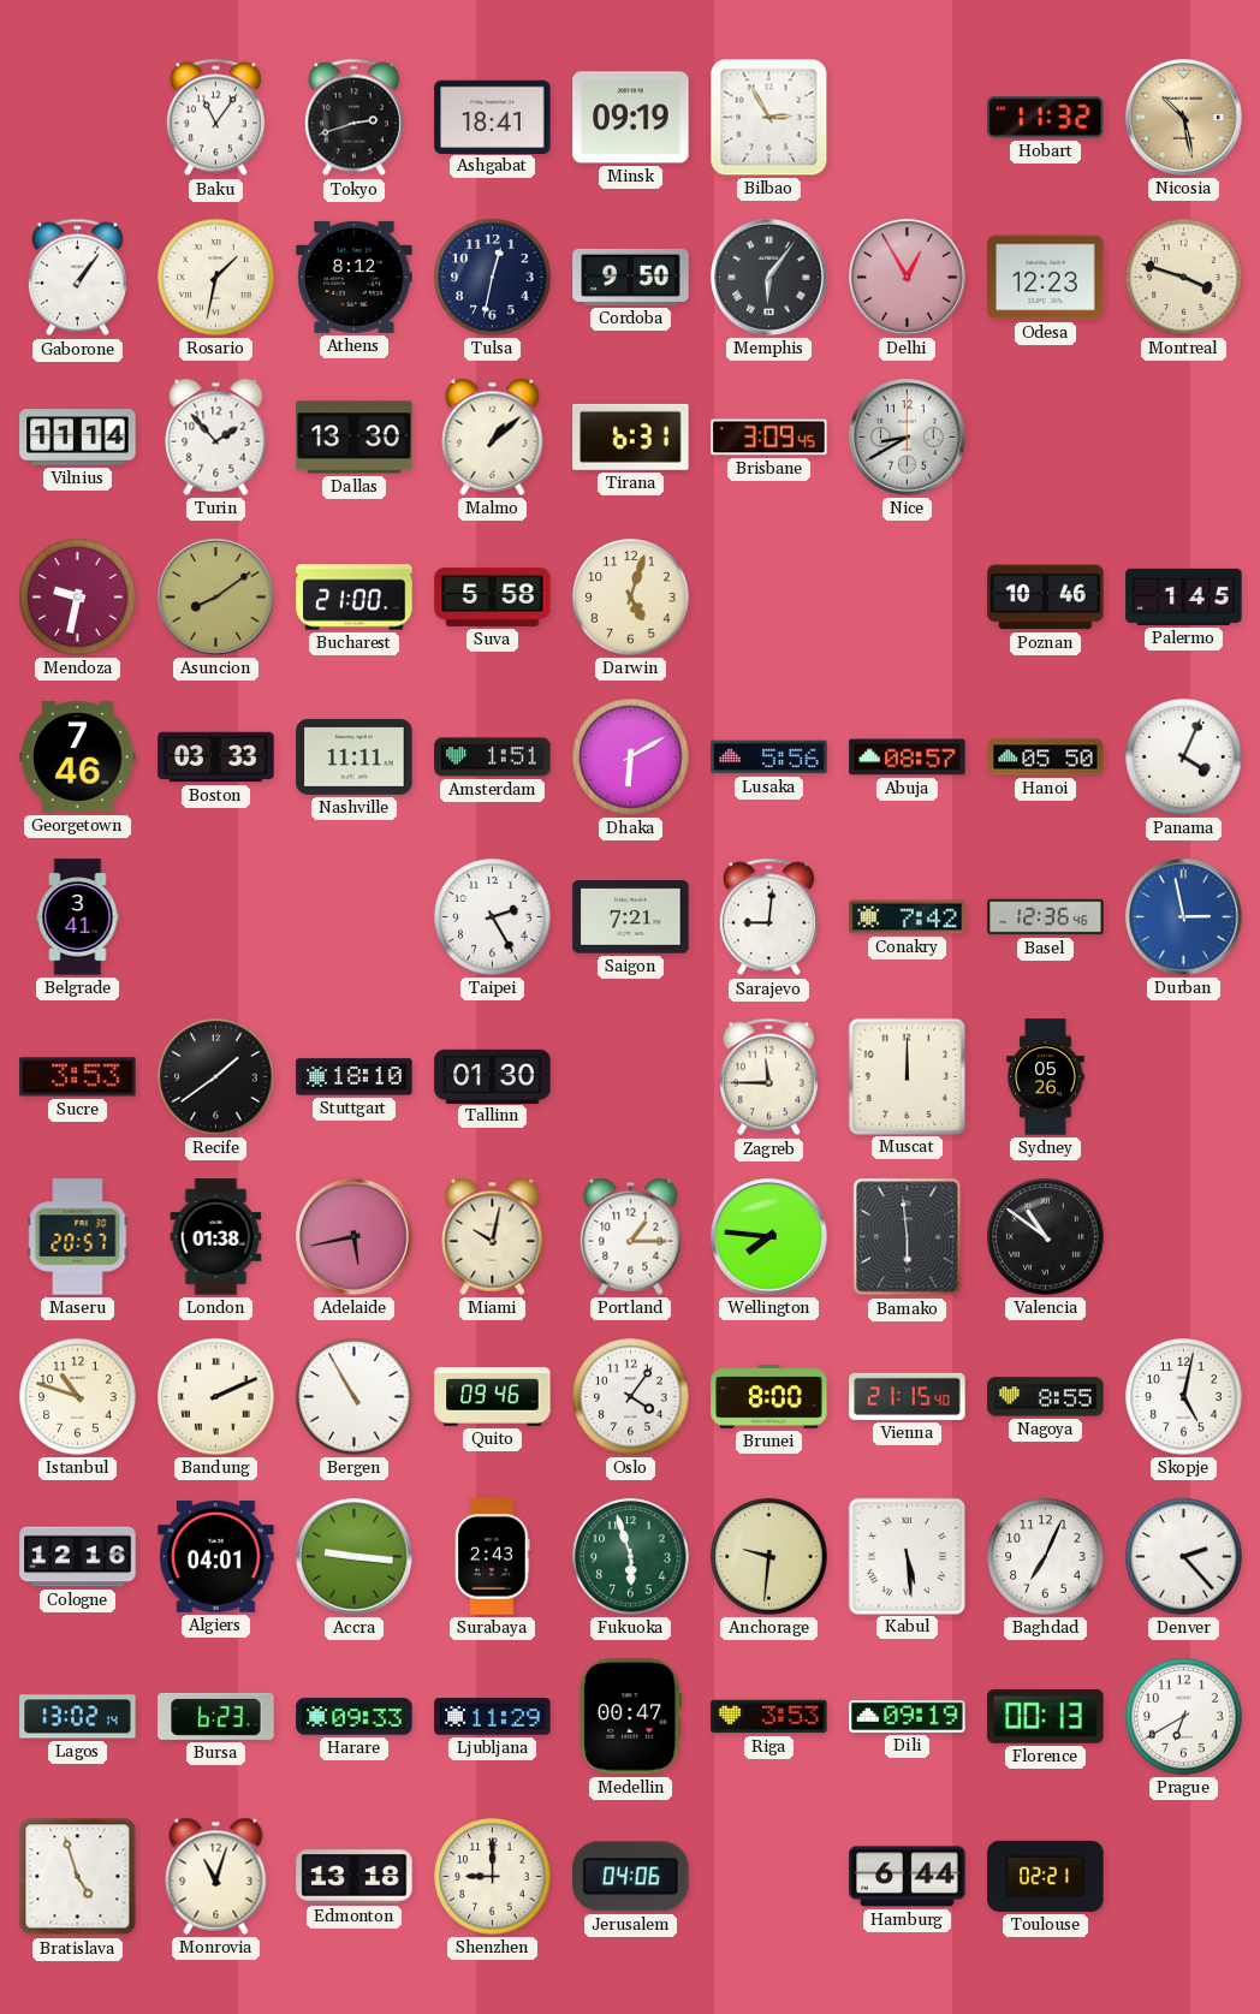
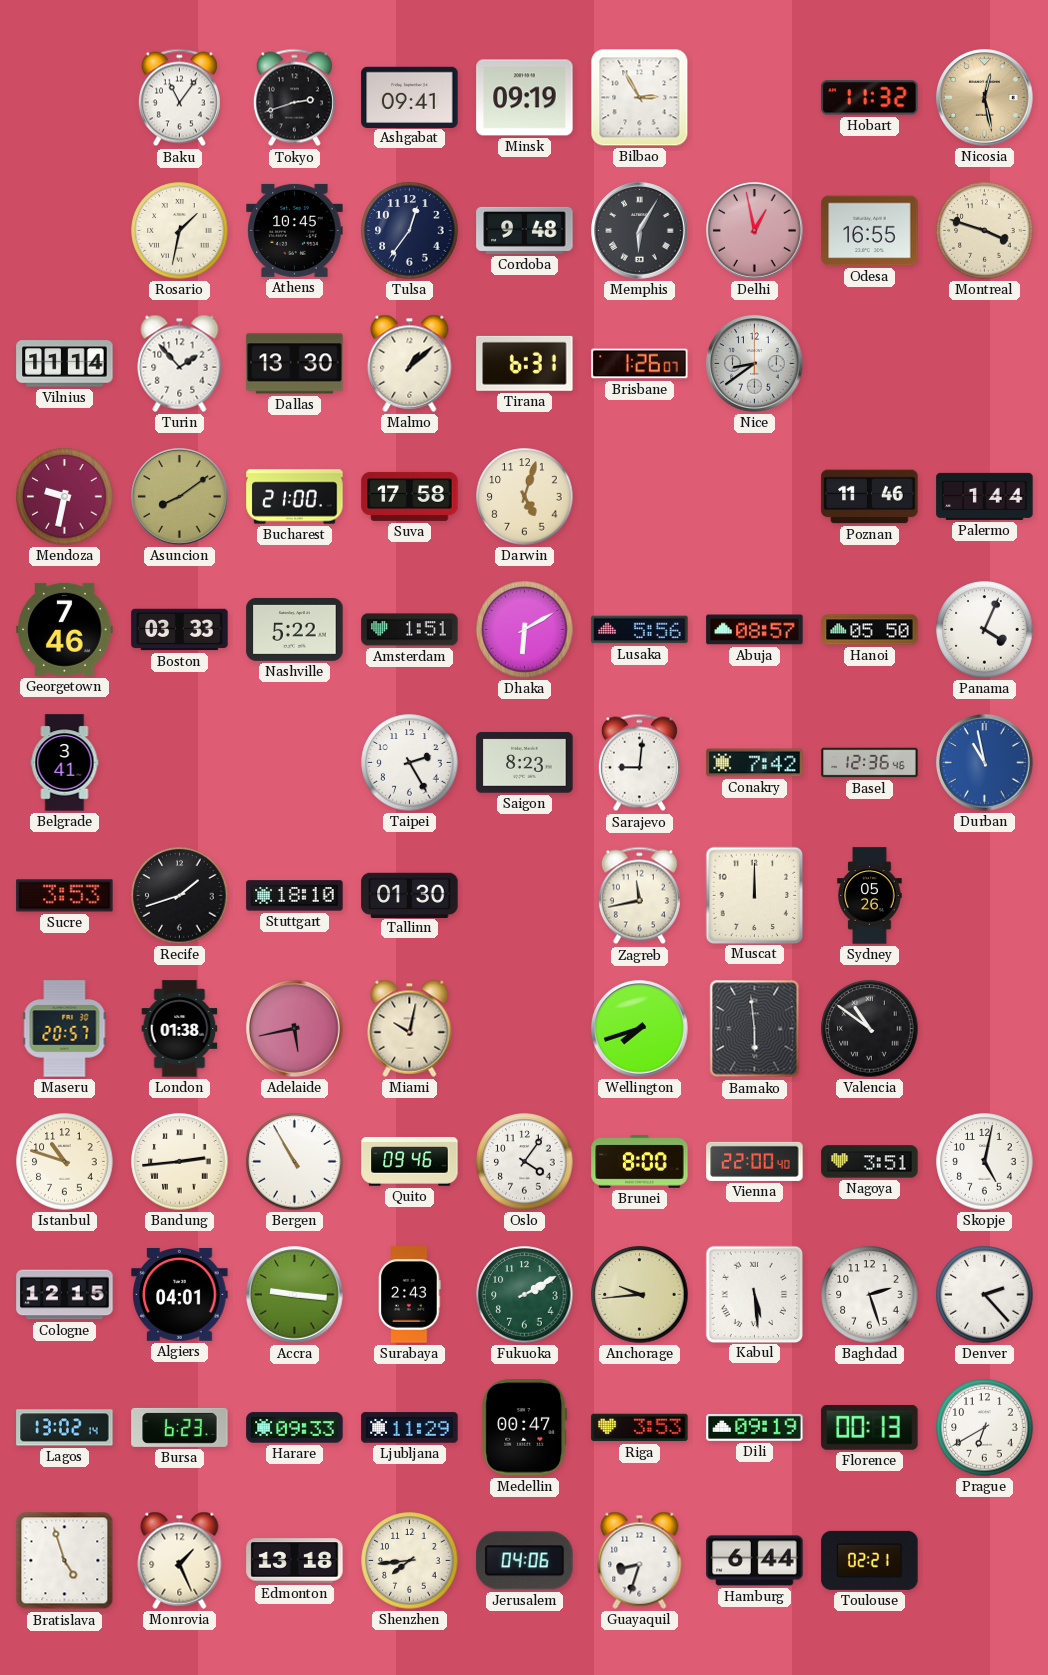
Ashgabat: 18:41 -> 09:41
Nicosia: 10:28 -> 12:28
Gaborone: 1:06 -> none
Athens: 8:12 -> 10:45
Tulsa: 12:32 -> 12:36
Cordoba: 9:50 -> 9:48
Memphis: 6:06 -> 6:05
Delhi: 12:55 -> 12:58
Odesa: 12:23 -> 16:55
Brisbane: 3:09 -> 1:26
Nice: 8:40 -> 8:39
Suva: 5:58 -> 17:58
Poznan: 10:46 -> 11:46
Palermo: 1:45 -> 1:44
Nashville: 11:11 -> 5:22
Saigon: 7:21 -> 8:23
Durban: 2:58 -> 10:58
Recife: 1:39 -> 1:42
Zagreb: 11:45 -> 11:43
Portland: 1:15 -> none
Wellington: 7:46 -> 7:42
Bandung: 2:11 -> 2:44
Vienna: 21:15 -> 22:00
Nagoya: 8:55 -> 3:51
Cologne: 12:16 -> 12:15
Fukuoka: 5:57 -> 2:10
Anchorage: 9:31 -> 9:44
Baghdad: 7:04 -> 2:27
Monrovia: 11:03 -> 1:26
Shenzhen: 9:00 -> 7:44
Guayaquil: none -> 8:33
